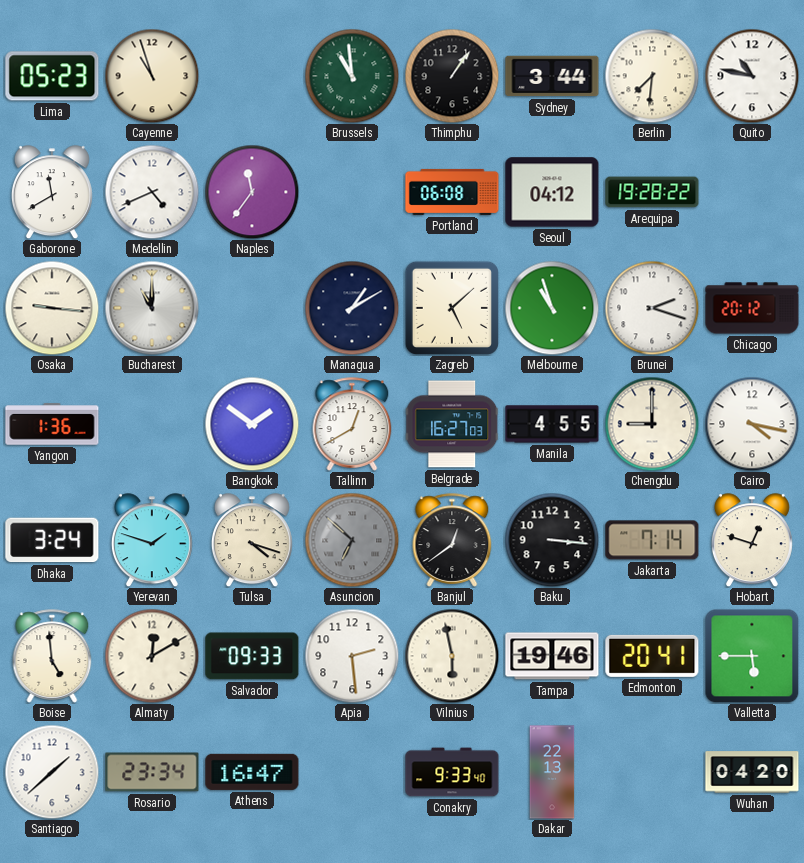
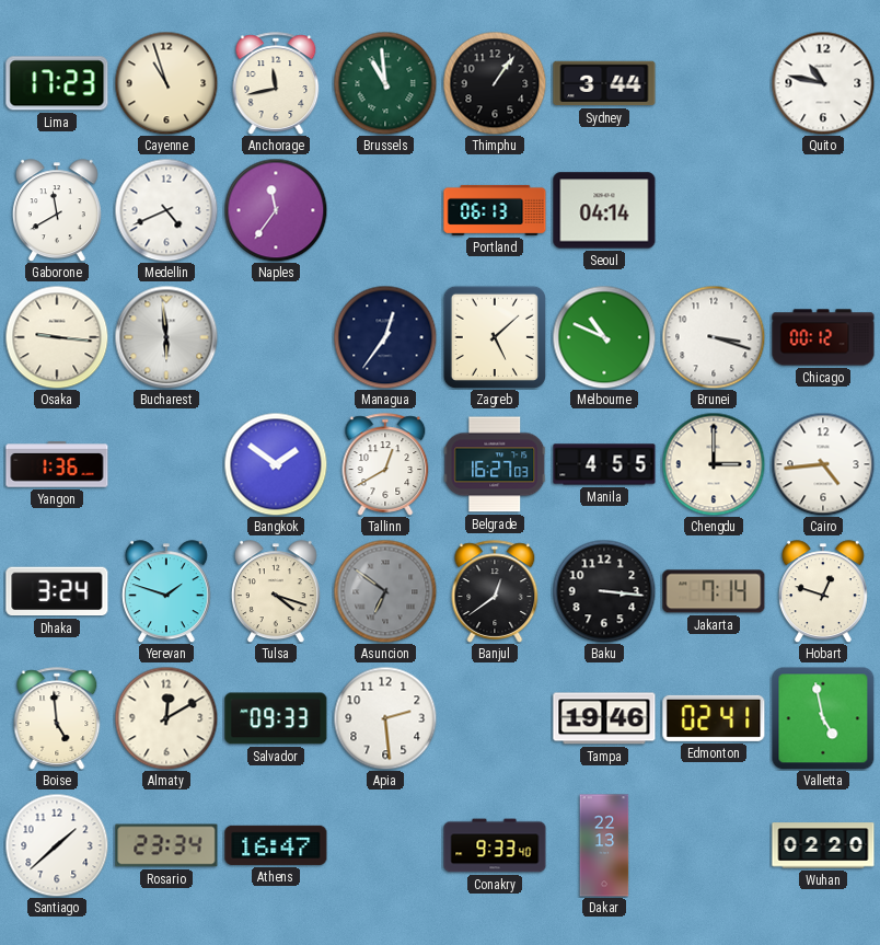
Lima: 05:23 -> 17:23
Anchorage: none -> 11:43
Berlin: 7:31 -> none
Portland: 06:08 -> 06:13
Seoul: 04:12 -> 04:14
Arequipa: 19:28 -> none
Bucharest: 11:00 -> 5:59
Managua: 1:10 -> 12:36
Melbourne: 10:57 -> 10:49
Brunei: 2:18 -> 3:18
Chicago: 20:12 -> 00:12
Chengdu: 9:00 -> 3:00
Cairo: 4:17 -> 4:44
Asuncion: 6:52 -> 6:51
Vilnius: 5:58 -> none
Edmonton: 20:41 -> 02:41
Valletta: 5:45 -> 4:58
Wuhan: 04:20 -> 02:20
